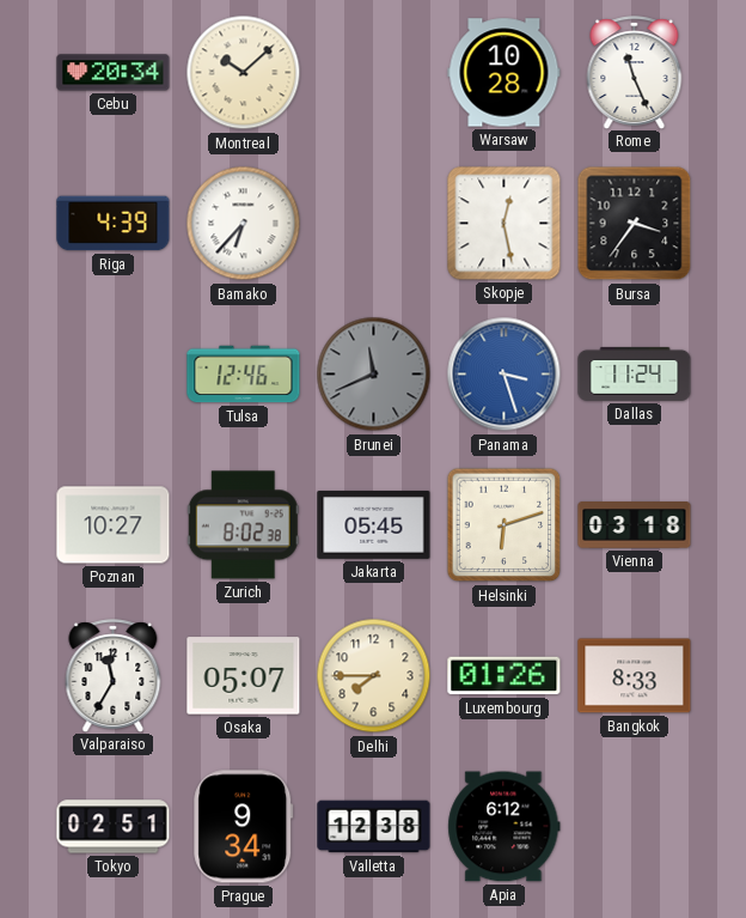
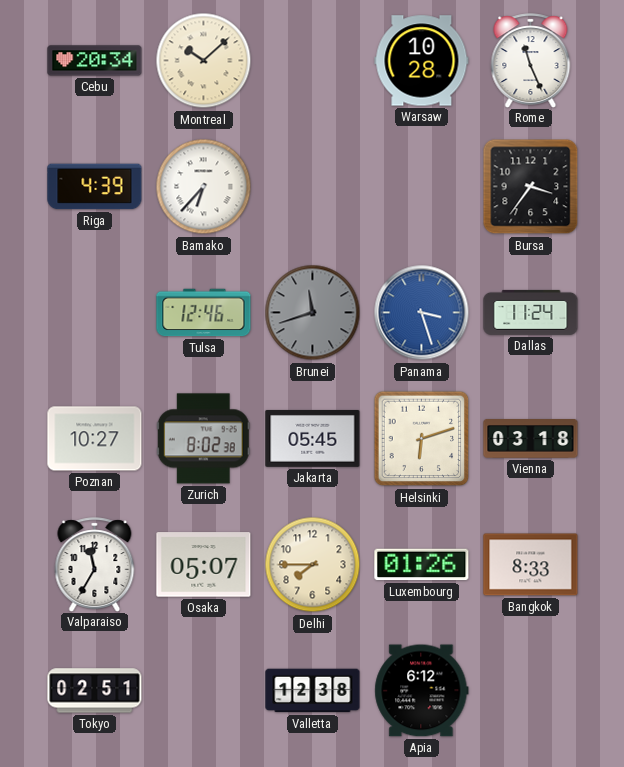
Skopje: 12:28 -> none
Brunei: 11:41 -> 11:42
Prague: 9:34 -> none
